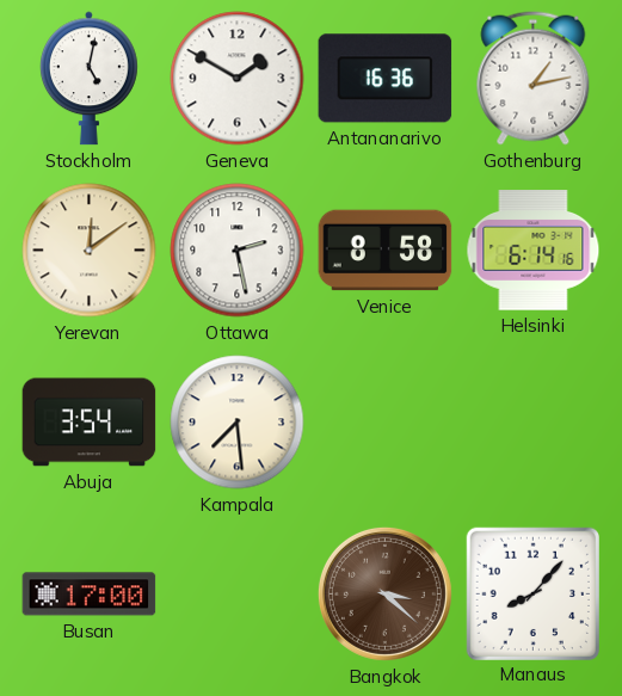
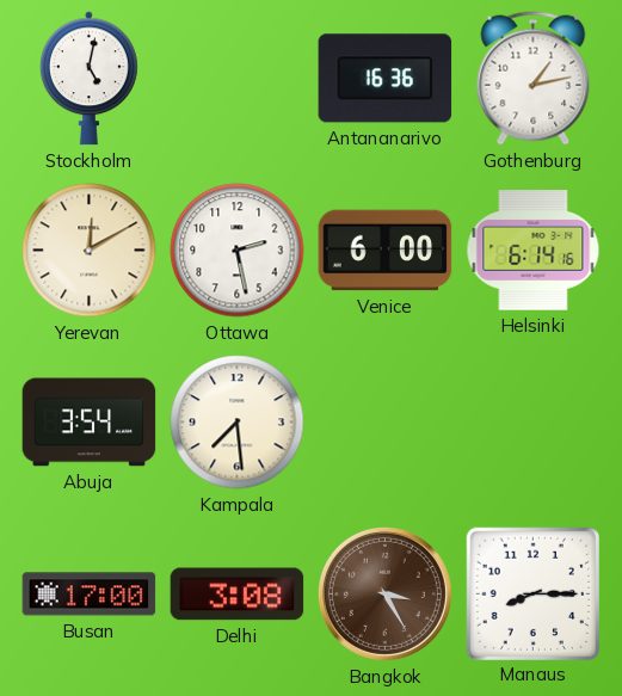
Geneva: 1:50 -> none
Yerevan: 12:09 -> 12:10
Venice: 8:58 -> 6:00
Delhi: none -> 3:08
Bangkok: 3:22 -> 3:25
Manaus: 8:07 -> 8:15
